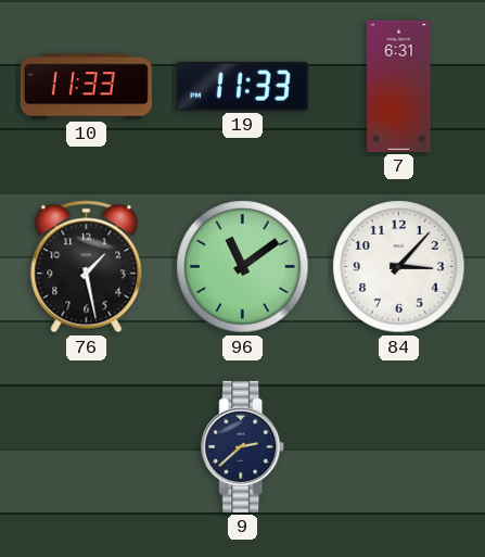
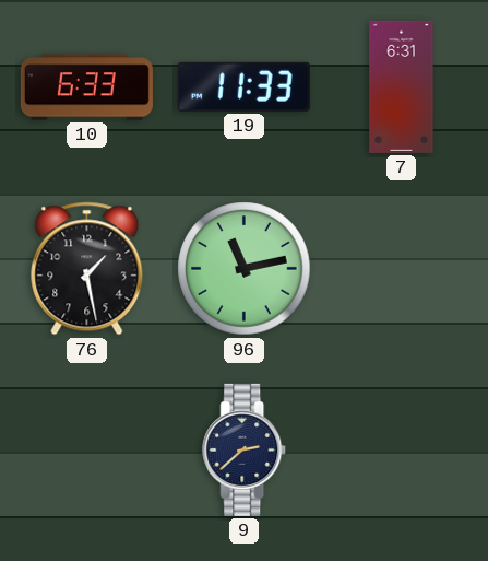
10: 11:33 -> 6:33
96: 11:09 -> 11:13
84: 3:07 -> none
